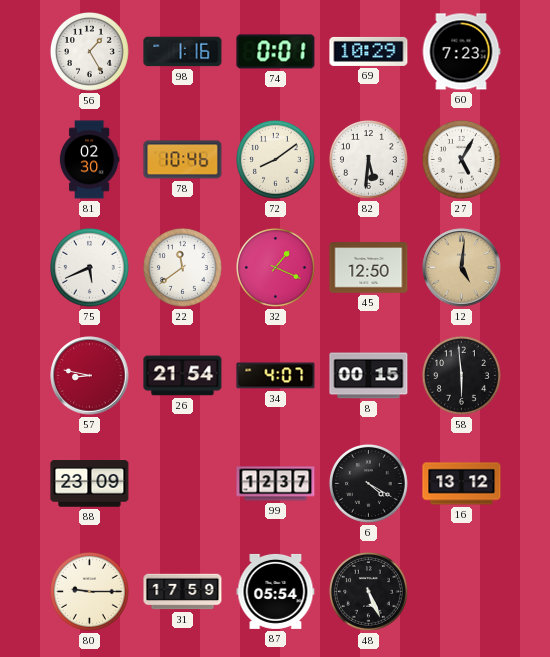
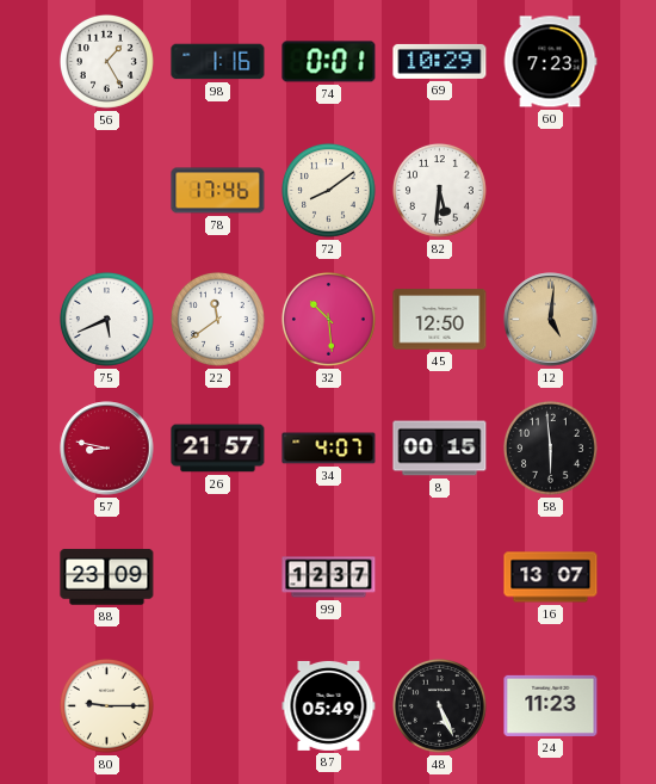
81: 02:30 -> none
78: 10:46 -> 17:46
27: 5:05 -> none
32: 1:19 -> 10:29
26: 21:54 -> 21:57
6: 4:20 -> none
16: 13:12 -> 13:07
31: 17:59 -> none
87: 05:54 -> 05:49
24: none -> 11:23
